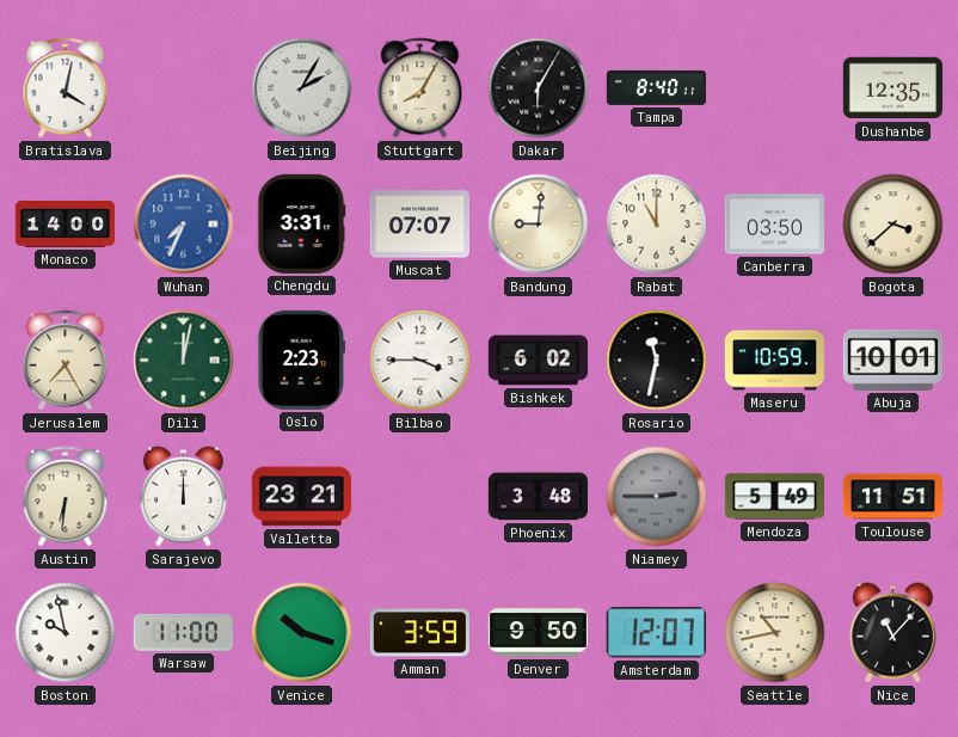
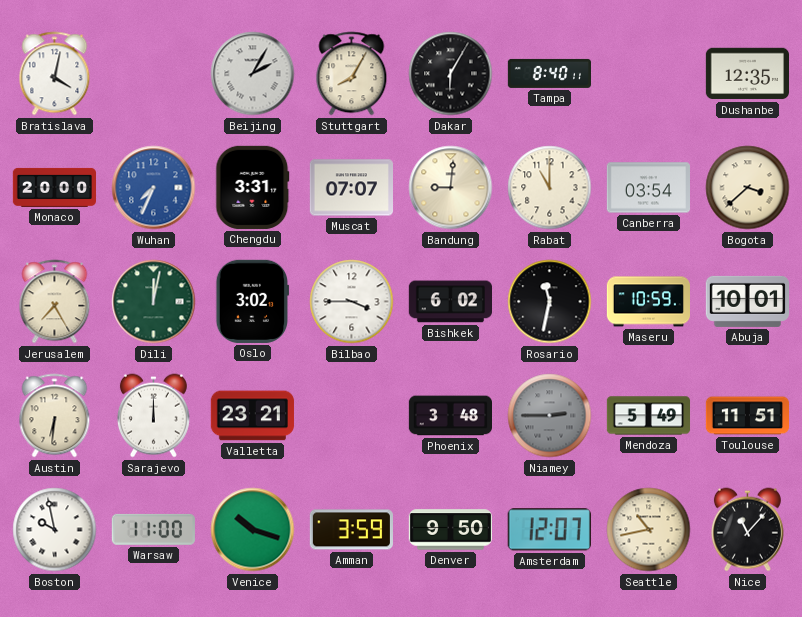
Monaco: 14:00 -> 20:00
Canberra: 03:50 -> 03:54
Oslo: 2:23 -> 3:02
